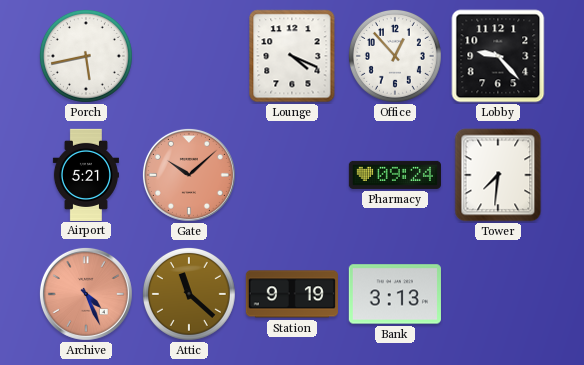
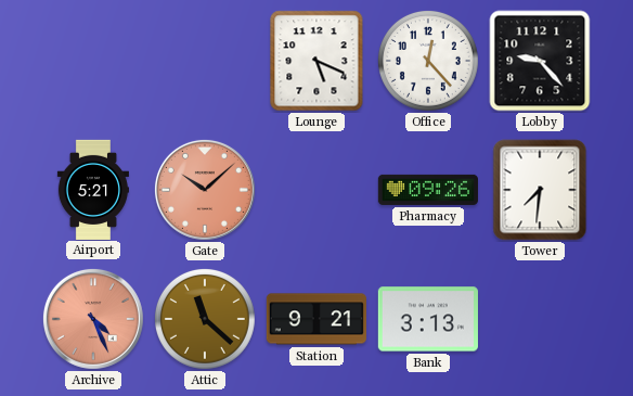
Porch: 5:43 -> none
Lounge: 4:19 -> 5:19
Office: 12:53 -> 12:23
Pharmacy: 09:24 -> 09:26
Station: 9:19 -> 9:21
